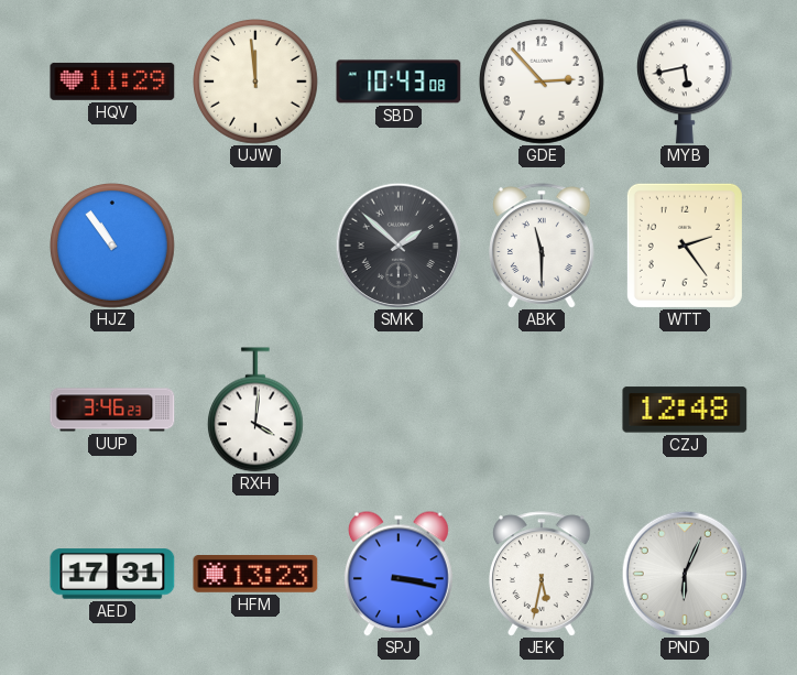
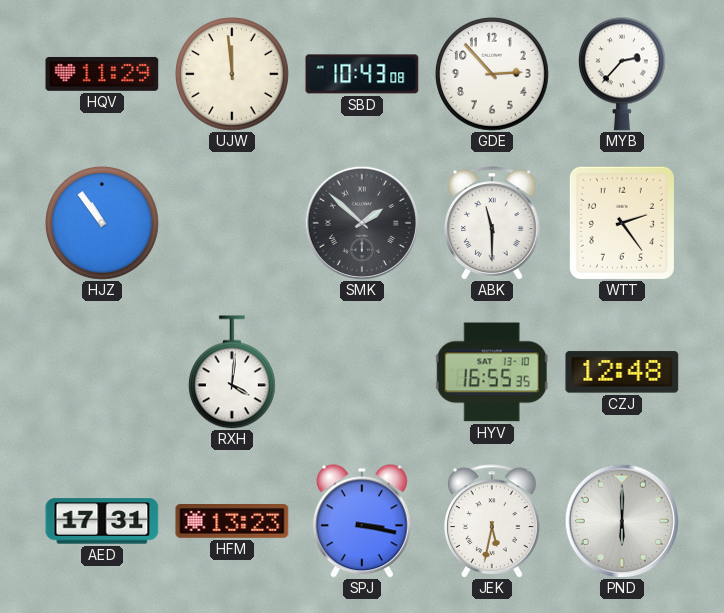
MYB: 5:43 -> 2:37
UUP: 3:46 -> none
HYV: none -> 16:55
PND: 6:04 -> 6:00
